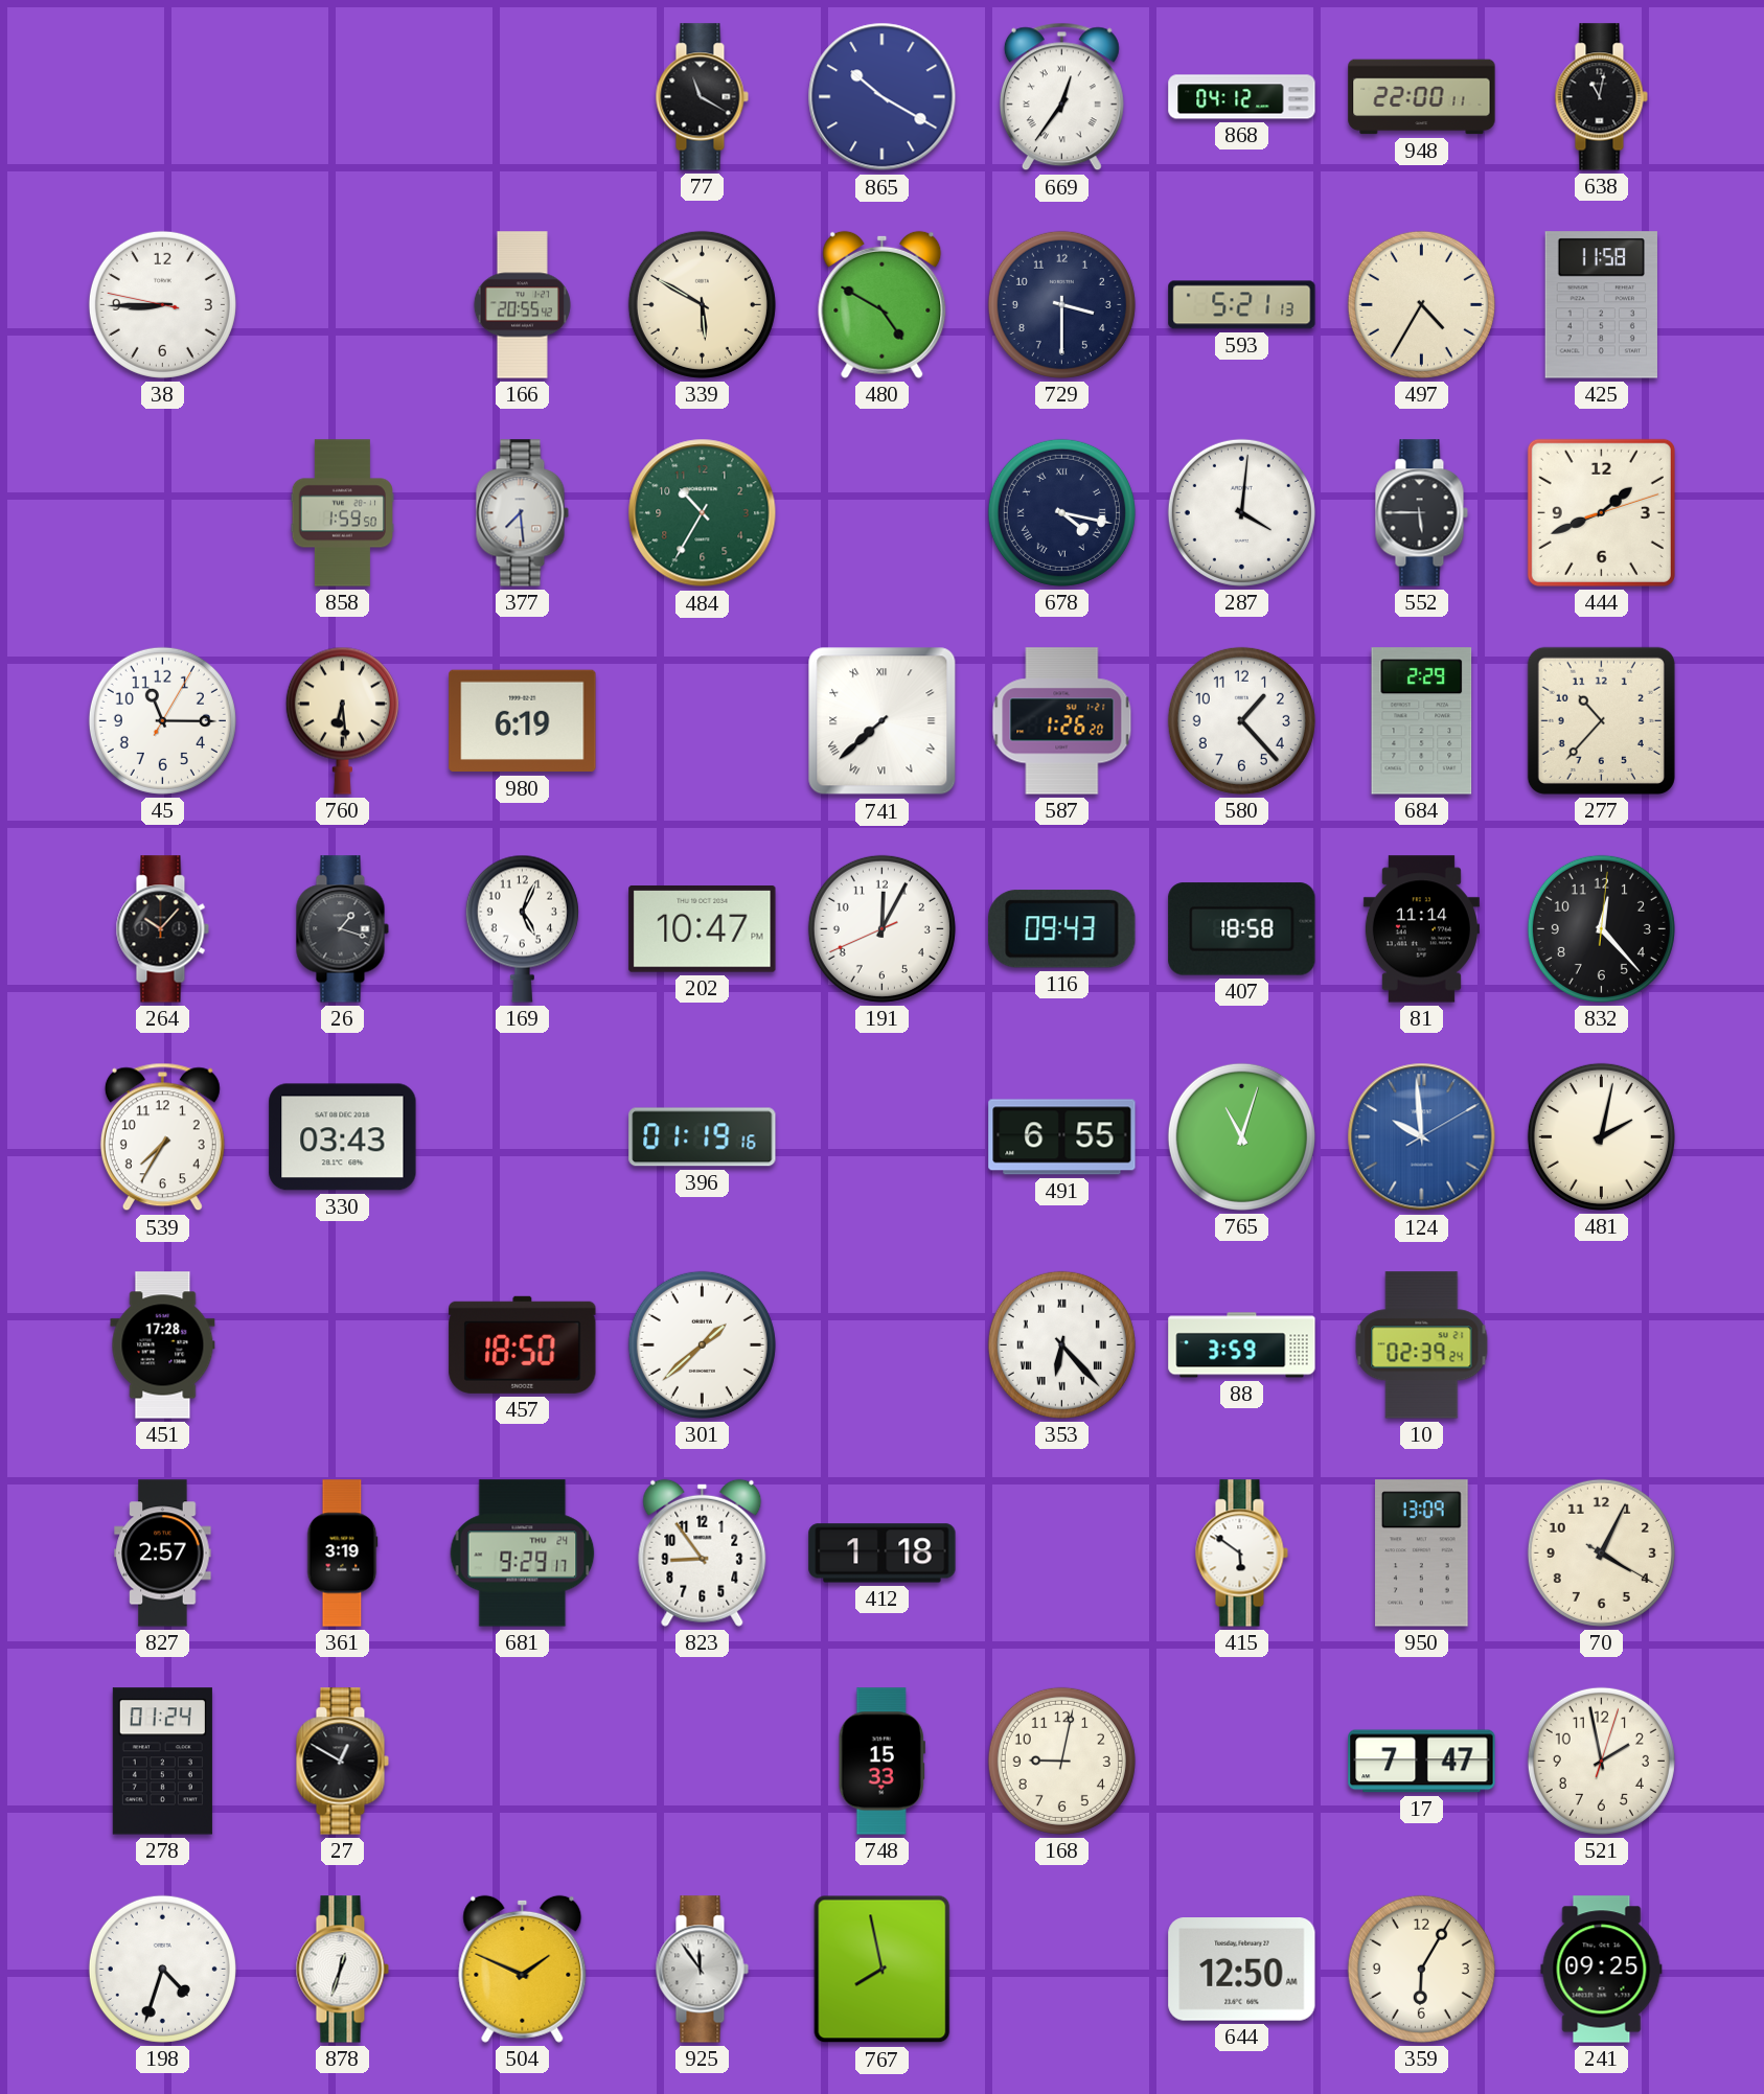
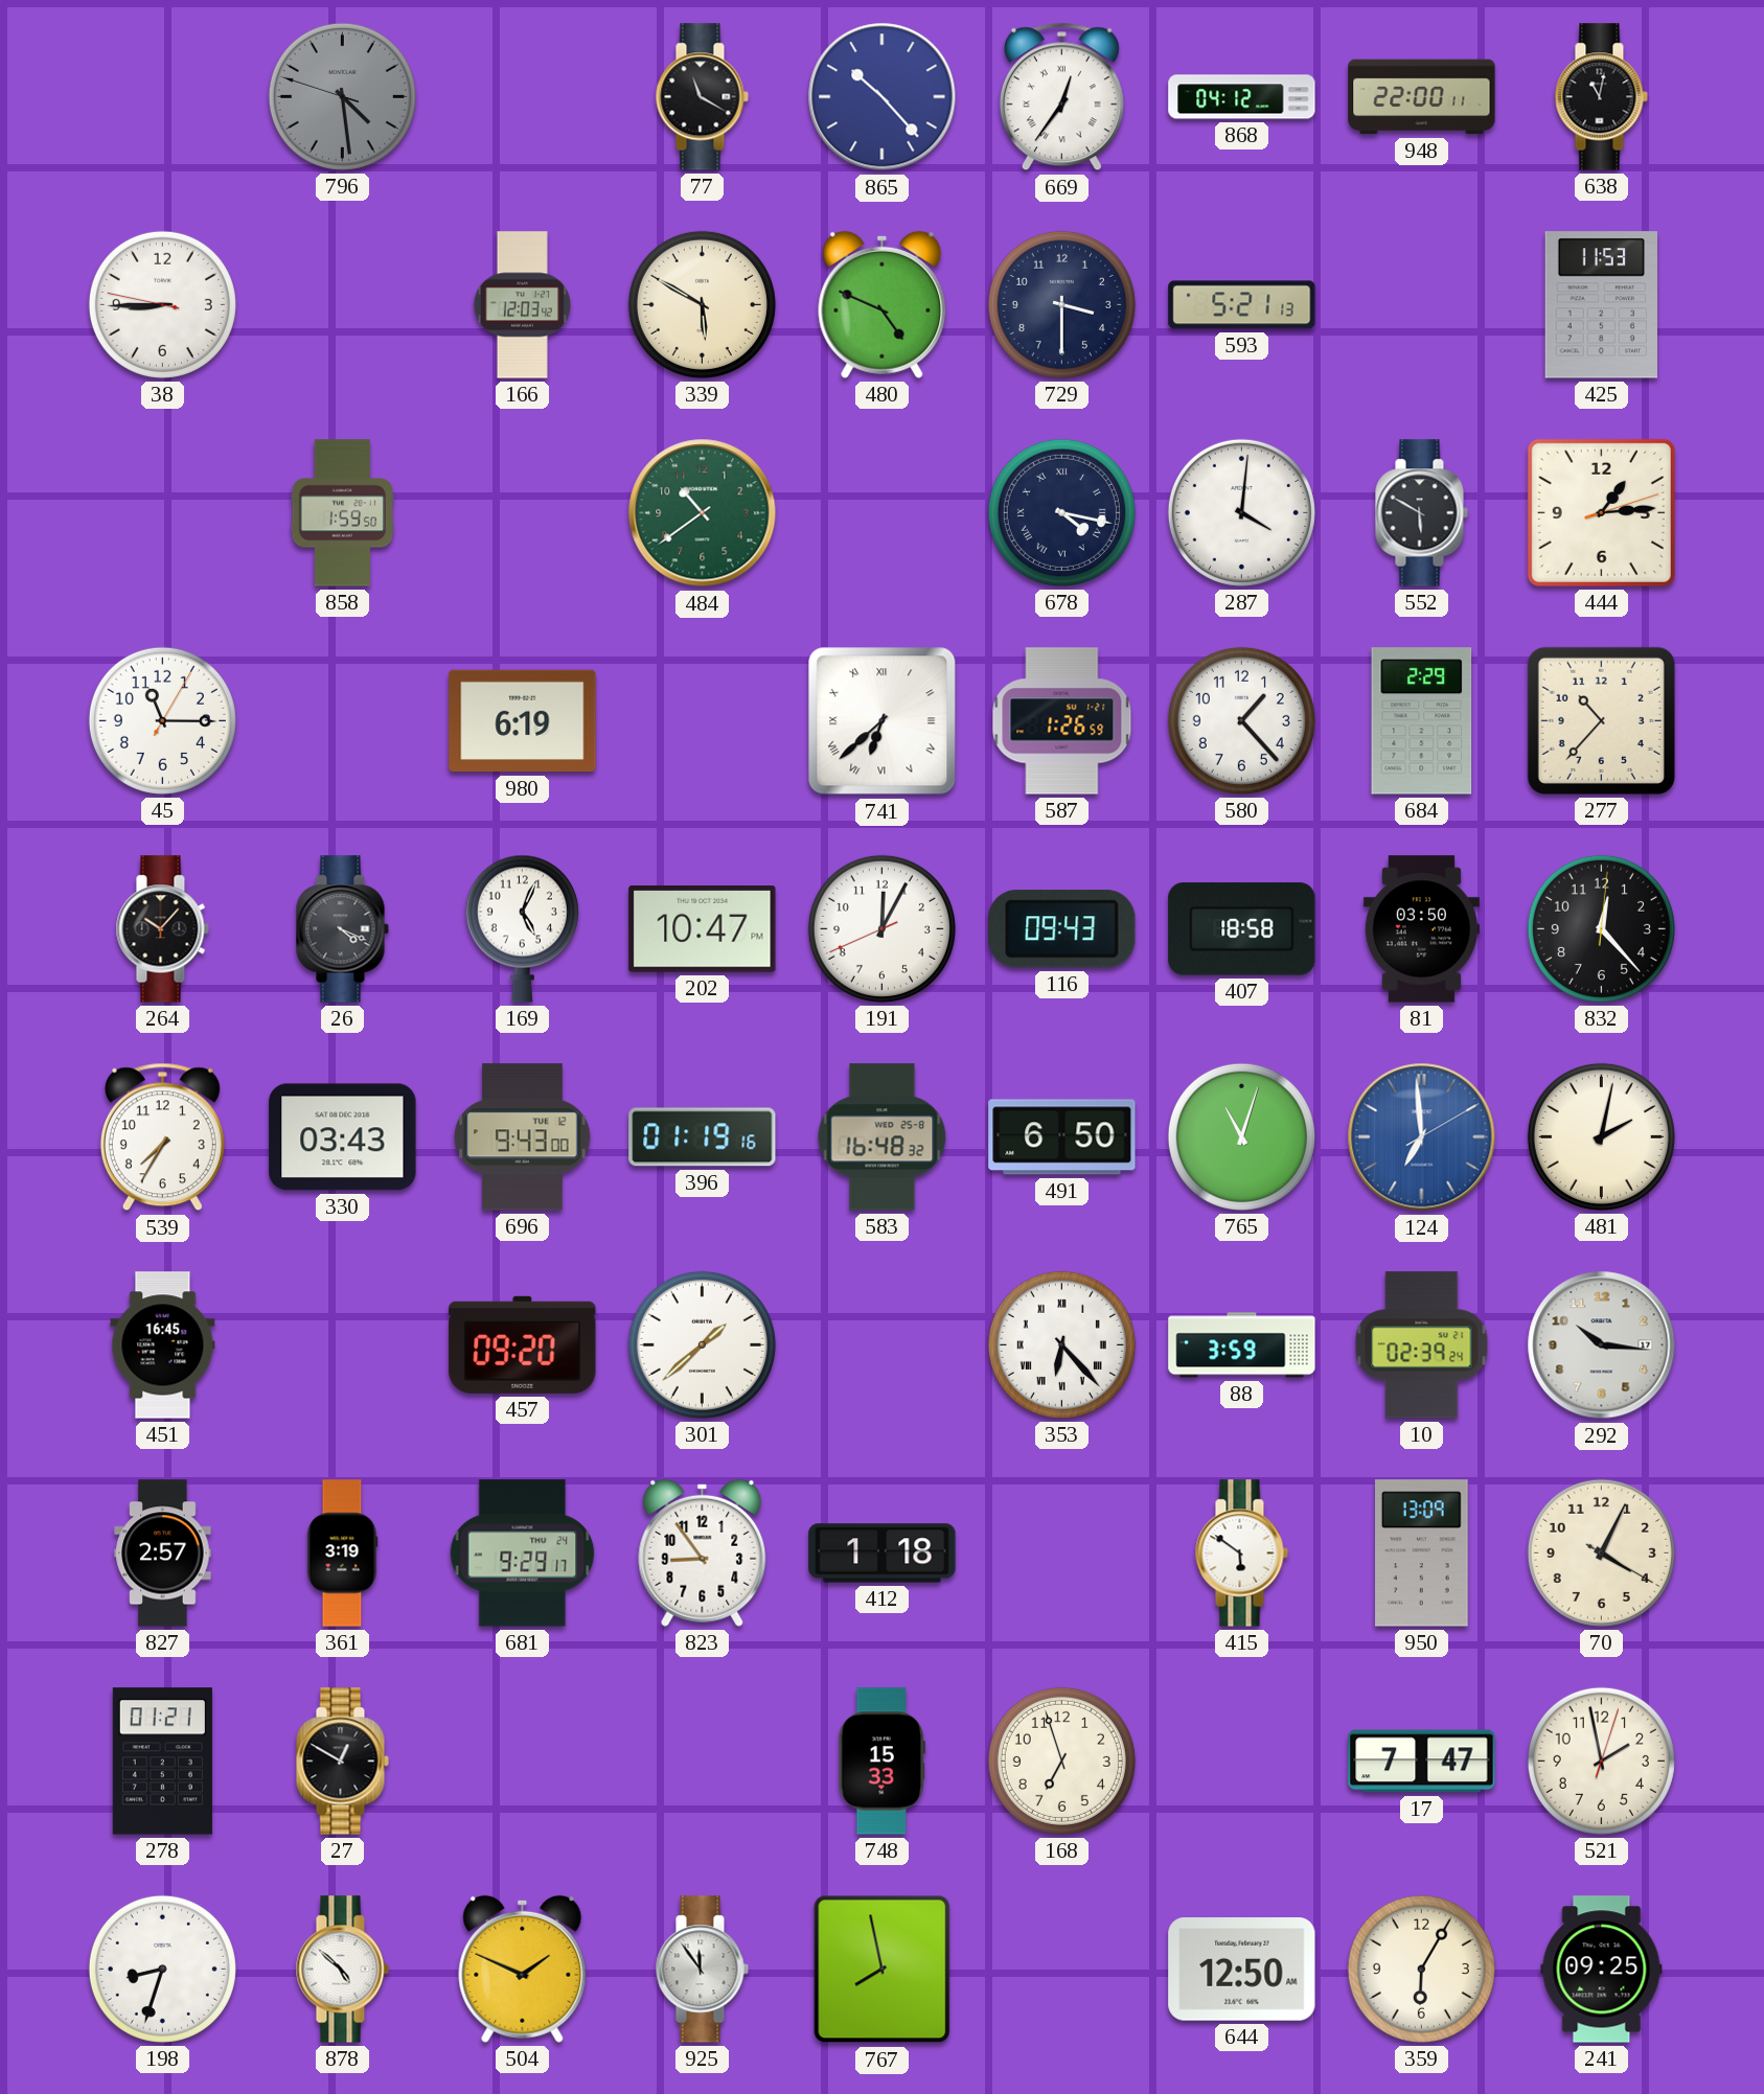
796: none -> 4:28
865: 10:20 -> 10:23
166: 20:55 -> 12:03
480: 4:50 -> 4:49
497: 4:35 -> none
425: 11:58 -> 11:53
377: 7:29 -> none
484: 10:35 -> 10:39
552: 5:45 -> 5:50
444: 1:41 -> 1:14
760: 6:29 -> none
741: 7:38 -> 6:38
587: 1:26:20 -> 1:26:59
26: 1:18 -> 4:19
81: 11:14 -> 03:50
696: none -> 9:43
583: none -> 16:48
491: 6:55 -> 6:50
124: 9:59 -> 6:59
451: 17:28 -> 16:45
457: 18:50 -> 09:20
292: none -> 10:16
278: 01:24 -> 01:21
168: 9:02 -> 6:57
198: 4:33 -> 8:33
878: 12:33 -> 4:52
